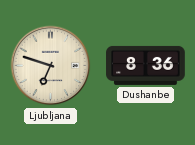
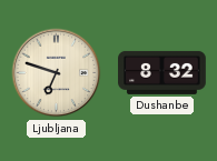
Dushanbe: 8:36 -> 8:32
